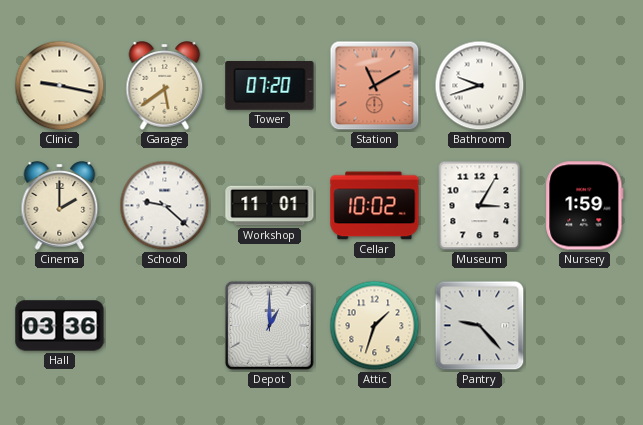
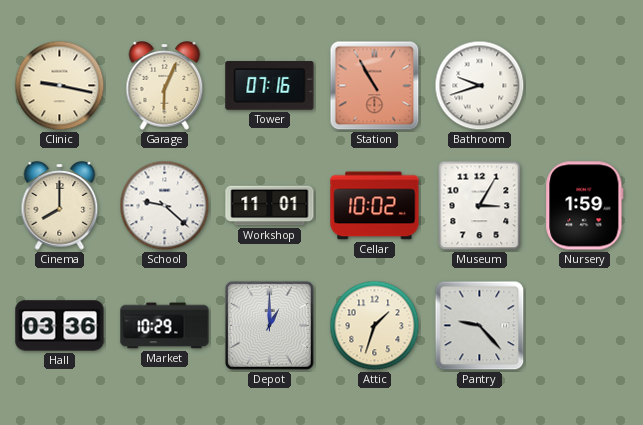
Garage: 5:39 -> 6:04
Tower: 07:20 -> 07:16
Station: 11:10 -> 10:55
Cinema: 2:00 -> 8:00
Market: none -> 10:29
